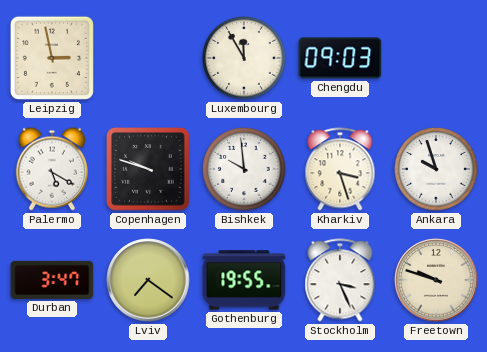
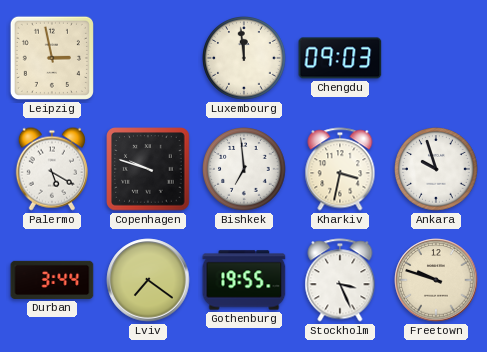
Luxembourg: 11:55 -> 11:59
Bishkek: 9:59 -> 6:59
Kharkiv: 3:27 -> 3:32
Durban: 3:47 -> 3:44
